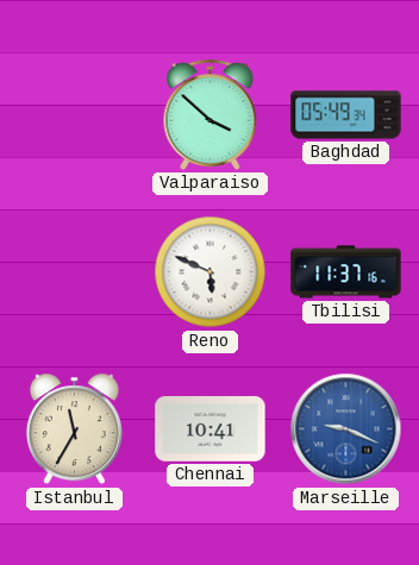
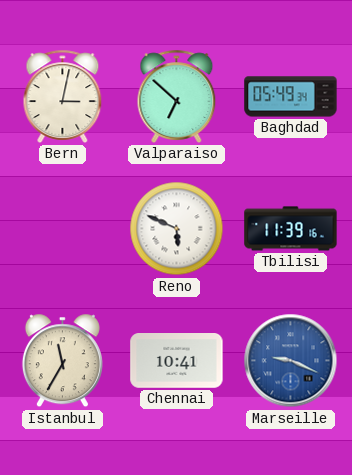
Bern: none -> 3:02
Valparaiso: 3:52 -> 6:52
Tbilisi: 11:37 -> 11:39
